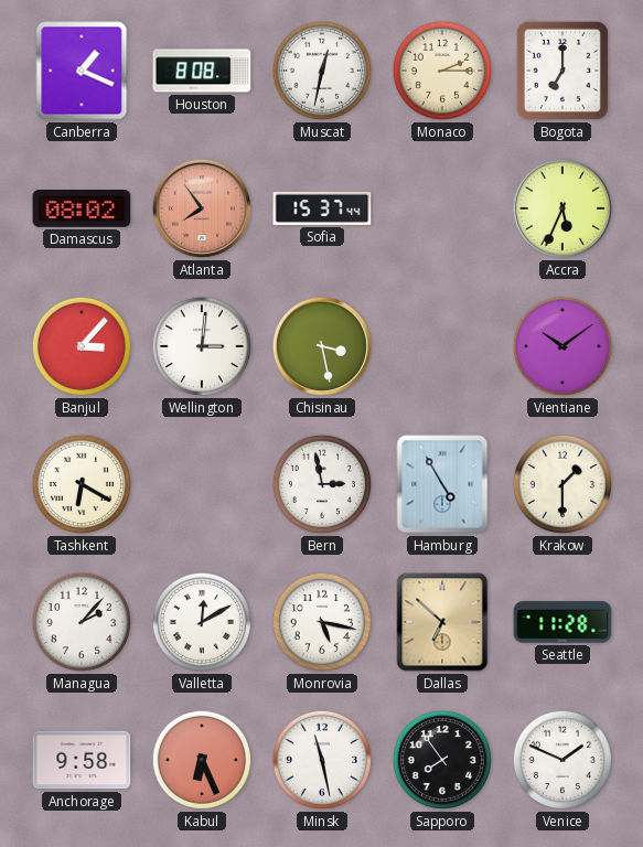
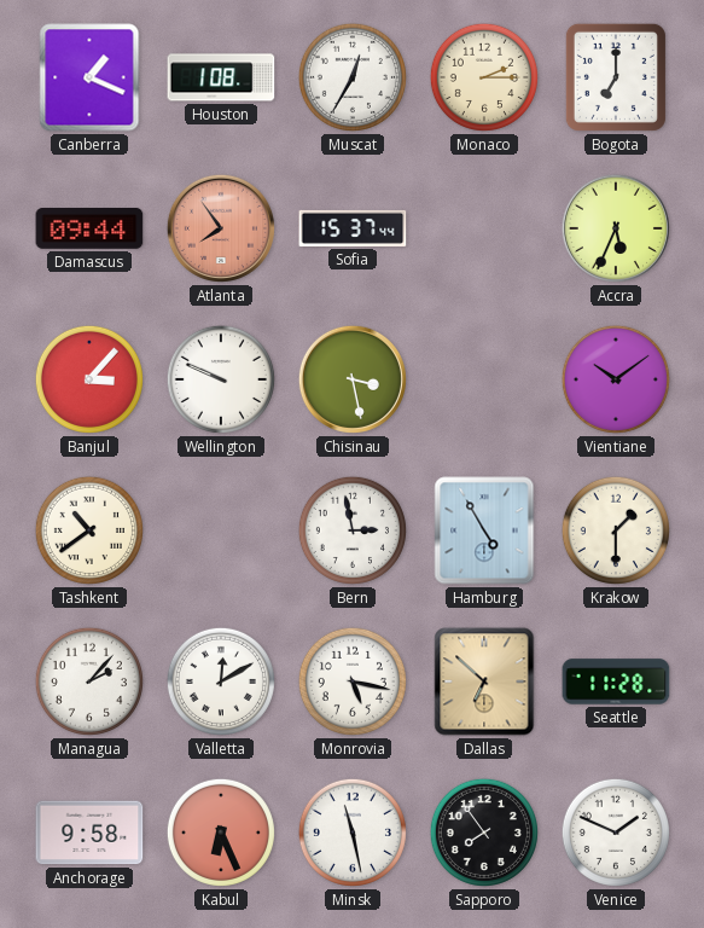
Houston: 8:08 -> 1:08
Muscat: 12:32 -> 12:35
Damascus: 08:02 -> 09:44
Wellington: 3:01 -> 9:49
Tashkent: 6:20 -> 10:39
